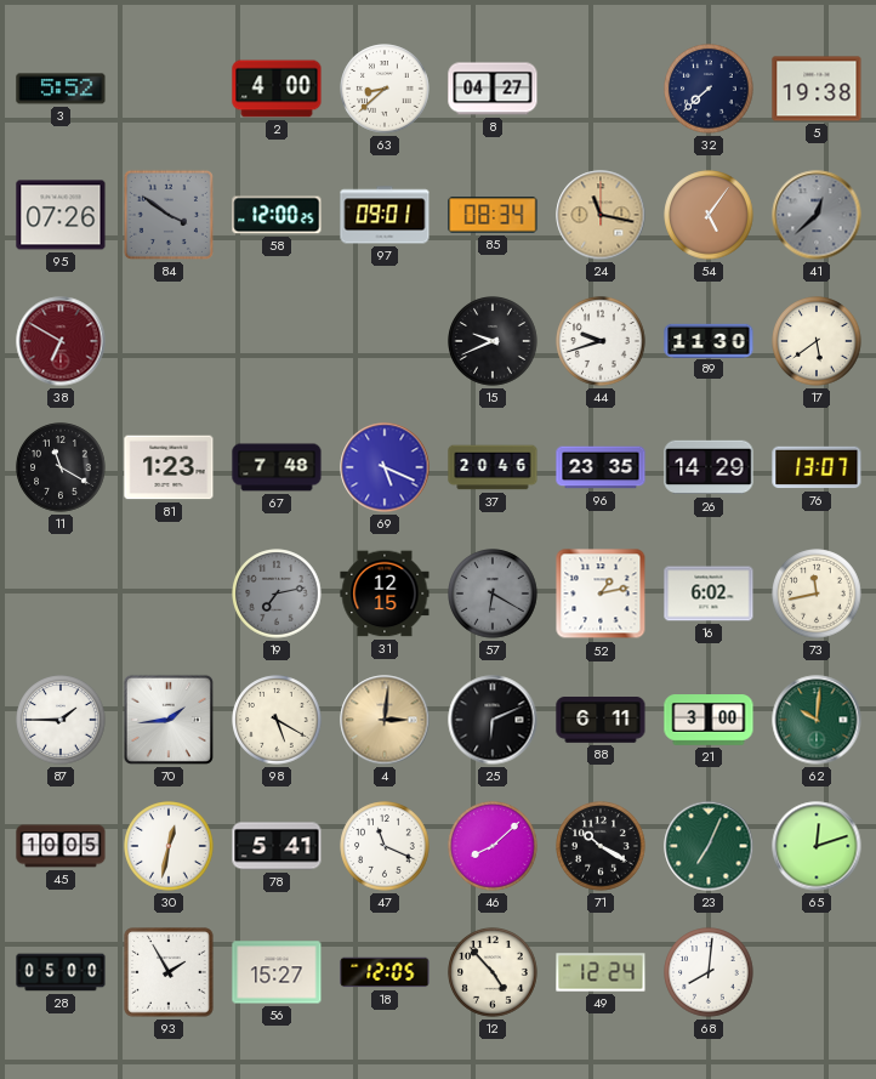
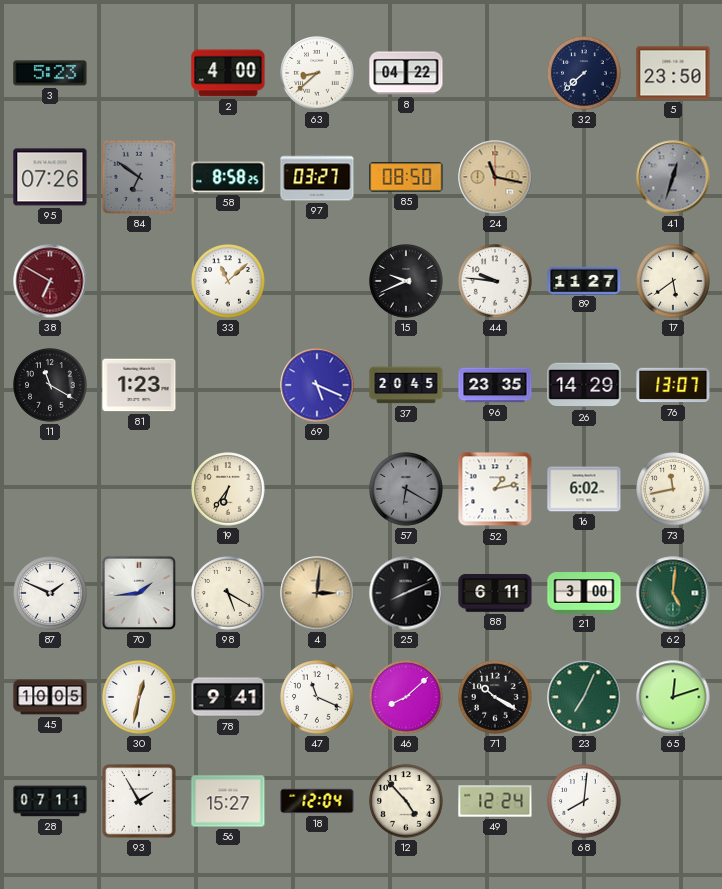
3: 5:52 -> 5:23
8: 04:27 -> 04:22
5: 19:38 -> 23:50
84: 3:51 -> 6:51
58: 12:00 -> 8:58
97: 09:01 -> 03:27
85: 08:34 -> 08:50
54: 5:06 -> none
41: 12:38 -> 12:33
33: none -> 11:08
44: 9:42 -> 9:46
89: 11:30 -> 11:27
67: 7:48 -> none
37: 20:46 -> 20:45
19: 7:13 -> 6:36
19 dial: grey -> cream
31: 12:15 -> none
87: 1:45 -> 1:49
25: 6:11 -> 8:11
62: 10:01 -> 5:01
78: 5:41 -> 9:41
28: 05:00 -> 07:11
18: 12:05 -> 12:04
